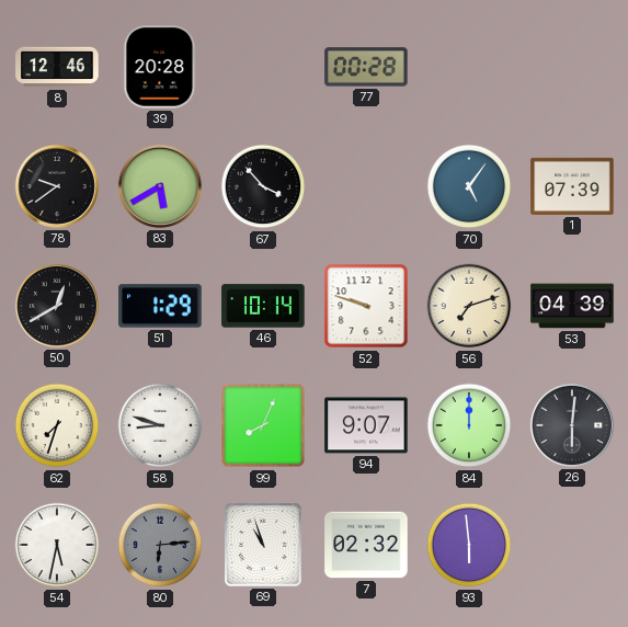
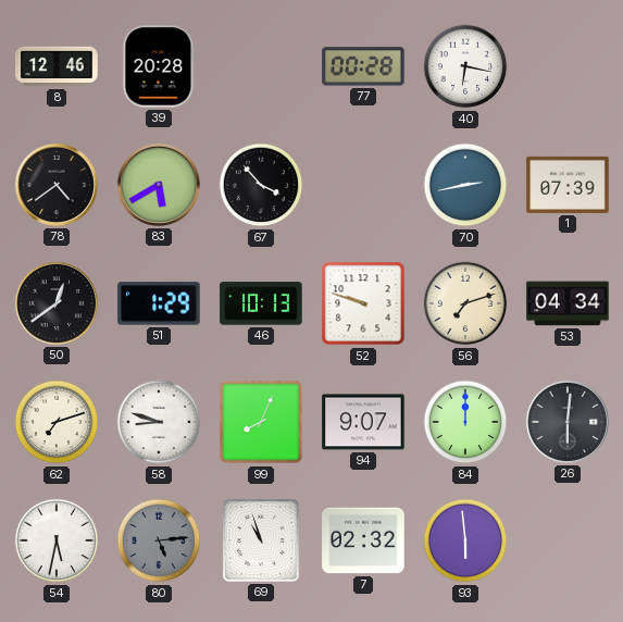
40: none -> 6:17
78: 9:39 -> 4:39
70: 5:06 -> 2:43
50: 12:40 -> 12:39
46: 10:14 -> 10:13
53: 04:39 -> 04:34
62: 7:33 -> 7:12
80: 6:14 -> 5:14
